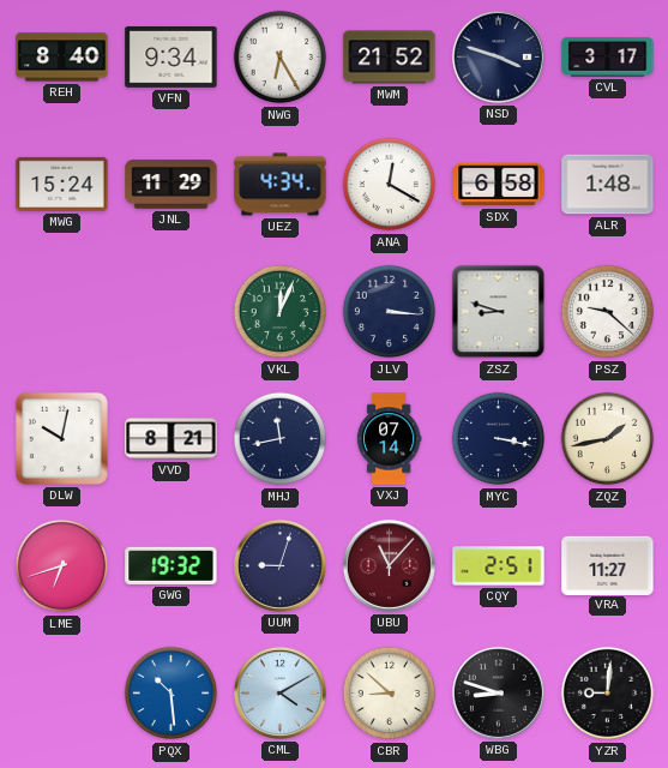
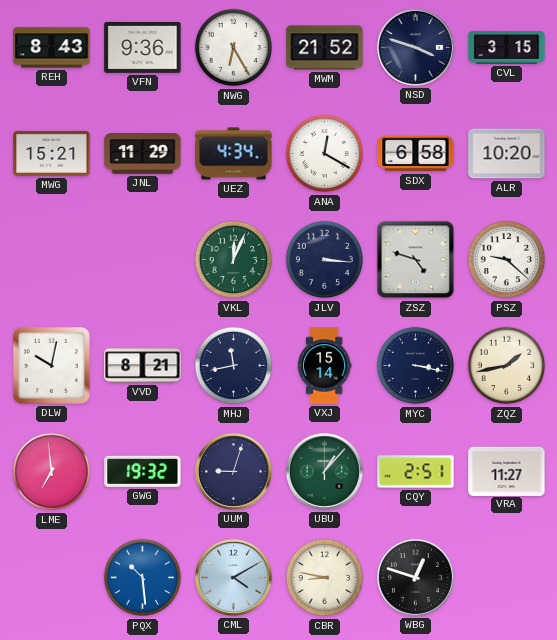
REH: 8:40 -> 8:43
VFN: 9:34 -> 9:36
CVL: 3:17 -> 3:15
MWG: 15:24 -> 15:21
ALR: 1:48 -> 10:20
ZSZ: 8:48 -> 4:48
VXJ: 07:14 -> 15:14
LME: 6:42 -> 6:59
UBU: 11:07 -> 1:07
UBU dial: burgundy -> green
CBR: 8:52 -> 8:47
WBG: 8:48 -> 12:48
YZR: 9:01 -> none
